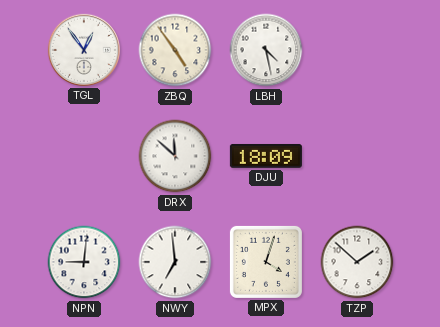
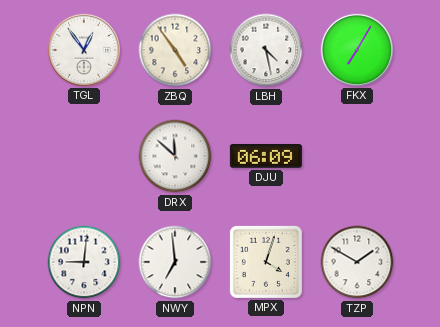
FKX: none -> 7:05
DJU: 18:09 -> 06:09
TZP: 1:52 -> 1:50
